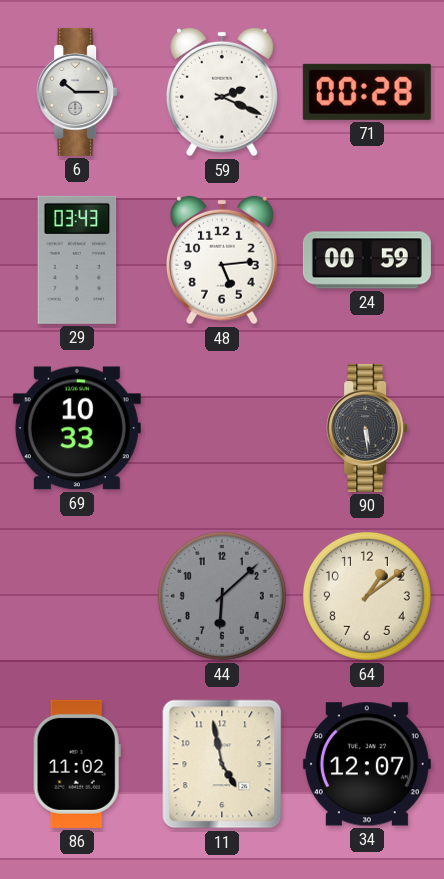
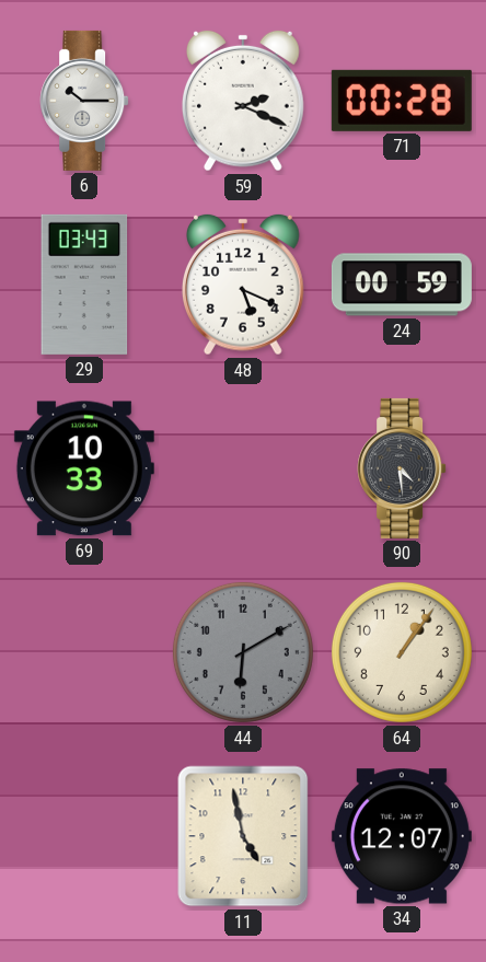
48: 5:14 -> 5:19
90: 5:29 -> 4:29
44: 6:08 -> 6:10
64: 1:09 -> 1:06
86: 11:02 -> none
